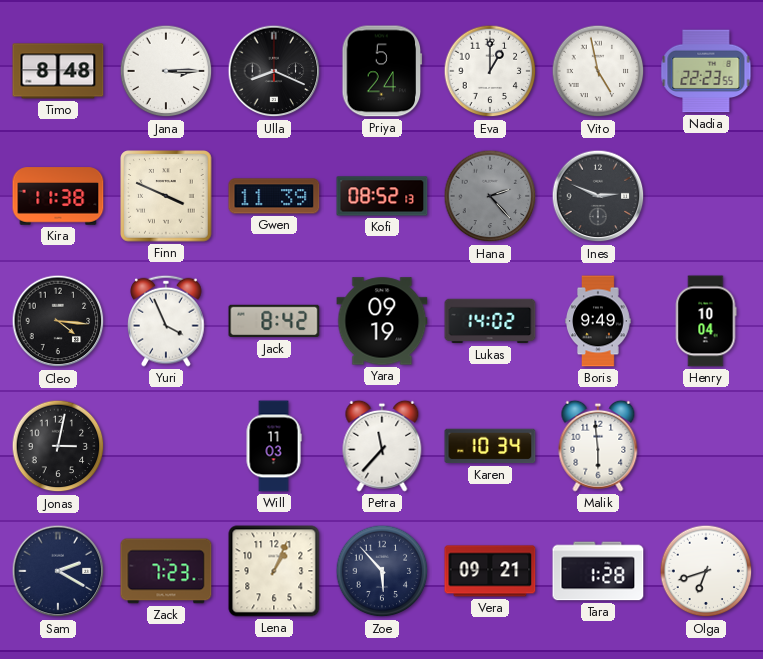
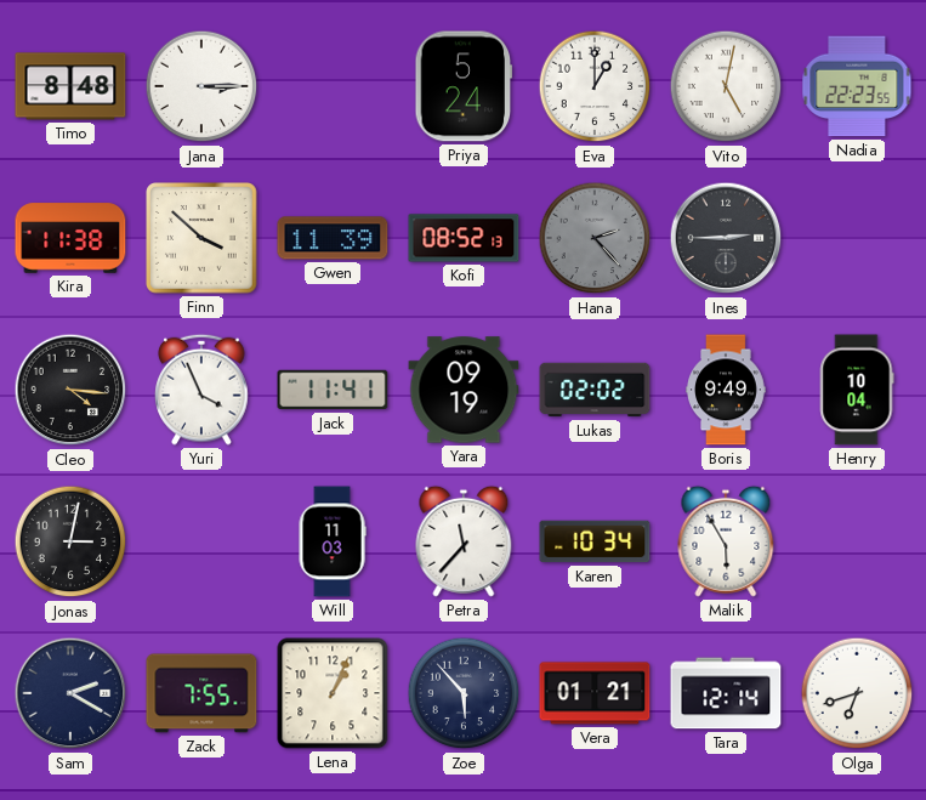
Ulla: 8:19 -> none
Vito: 4:58 -> 5:02
Finn: 3:49 -> 3:52
Ines: 2:49 -> 2:45
Jack: 8:42 -> 11:41
Lukas: 14:02 -> 02:02
Malik: 5:59 -> 5:55
Zack: 7:23 -> 7:55
Vera: 09:21 -> 01:21
Tara: 1:28 -> 12:14
